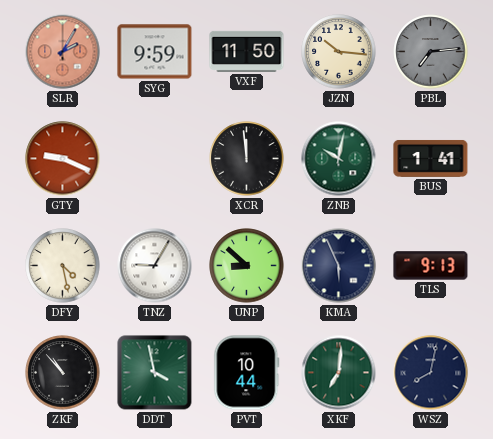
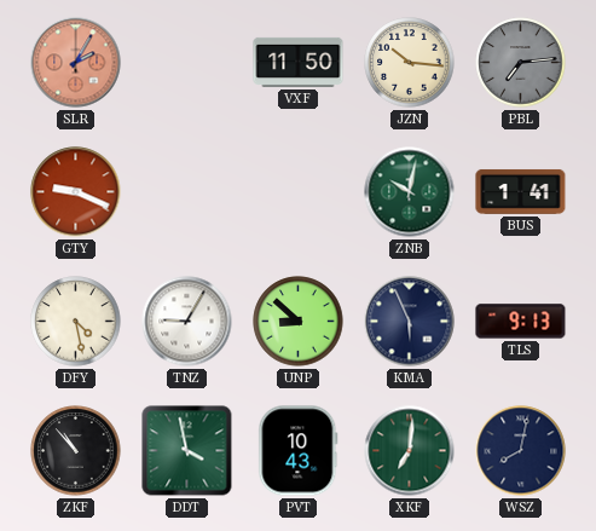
SYG: 9:59 -> none
XCR: 11:59 -> none
PVT: 10:44 -> 10:43
